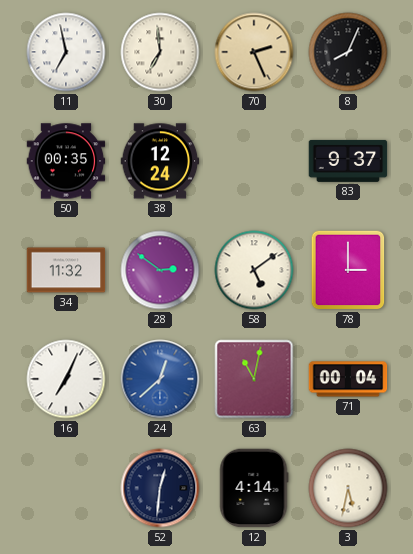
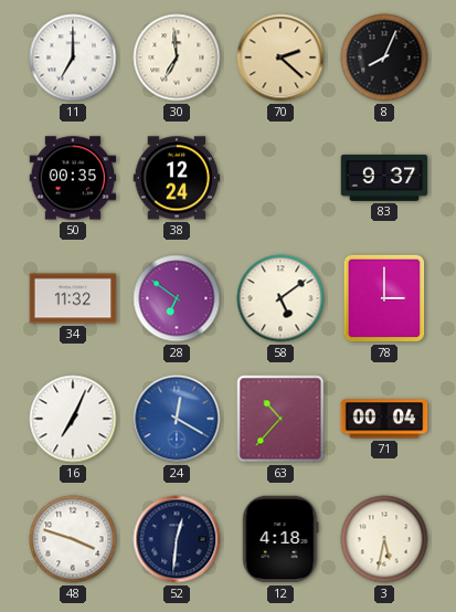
11: 6:58 -> 7:00
70: 2:26 -> 2:22
28: 2:51 -> 6:51
24: 12:38 -> 12:20
63: 11:02 -> 10:37
48: none -> 3:48
12: 4:14 -> 4:18
